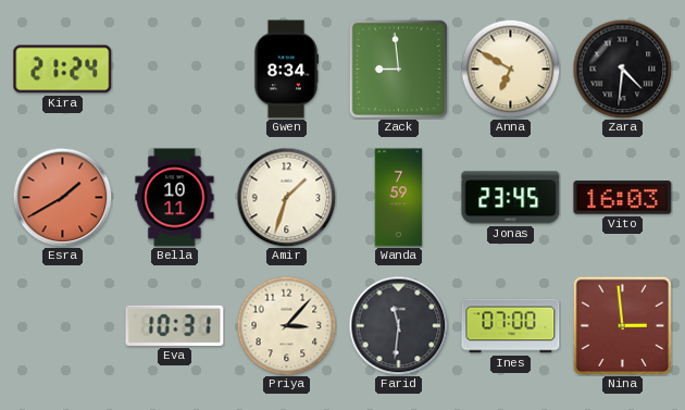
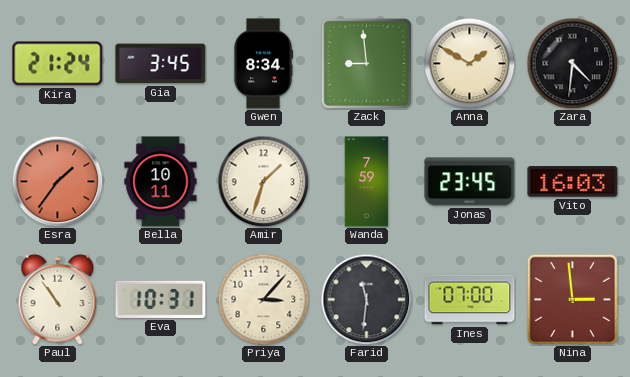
Gia: none -> 3:45
Anna: 6:50 -> 1:50
Esra: 1:40 -> 1:36
Paul: none -> 10:54
